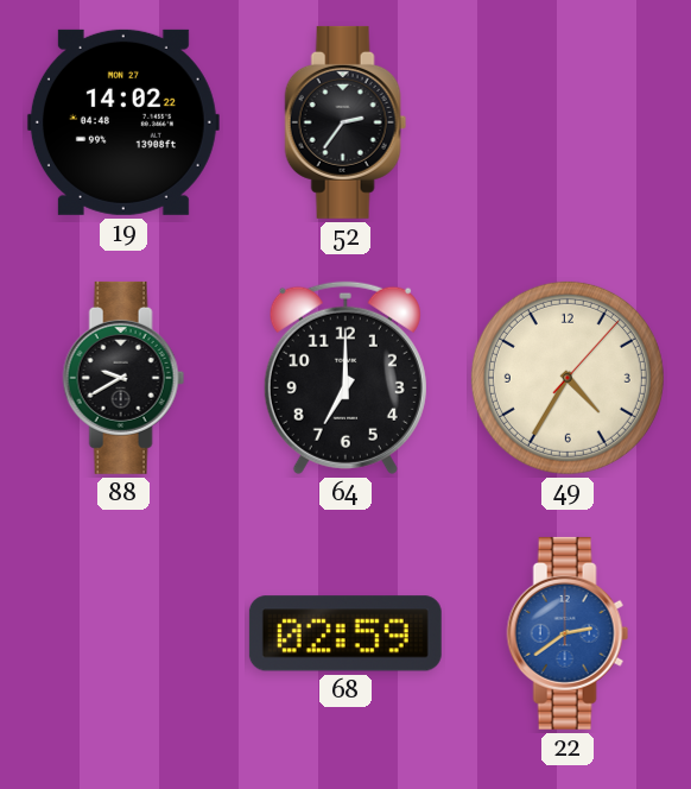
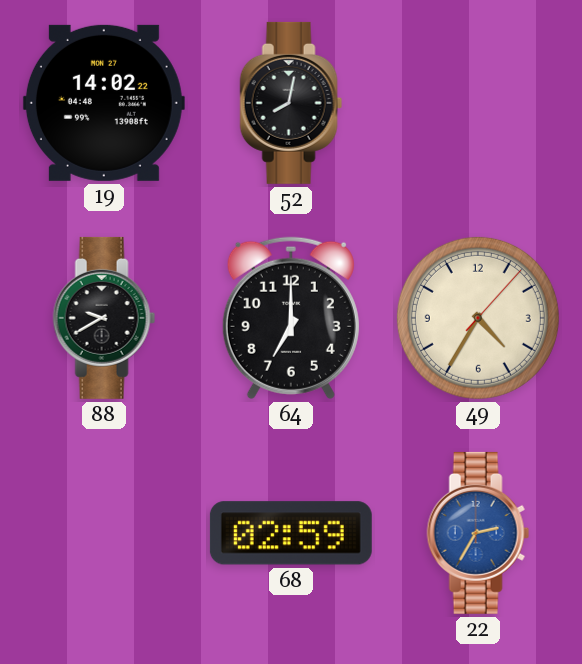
52: 2:36 -> 8:02
22: 2:39 -> 2:35
